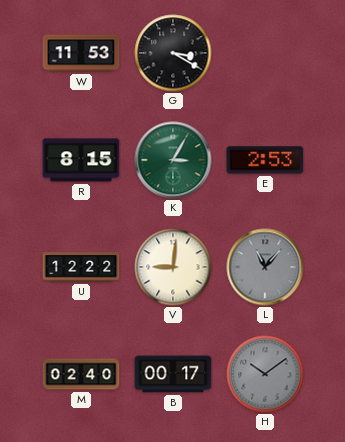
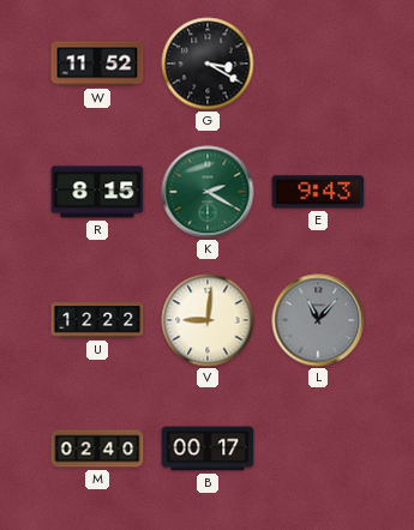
W: 11:53 -> 11:52
K: 3:05 -> 2:20
E: 2:53 -> 9:43
H: 10:09 -> none
